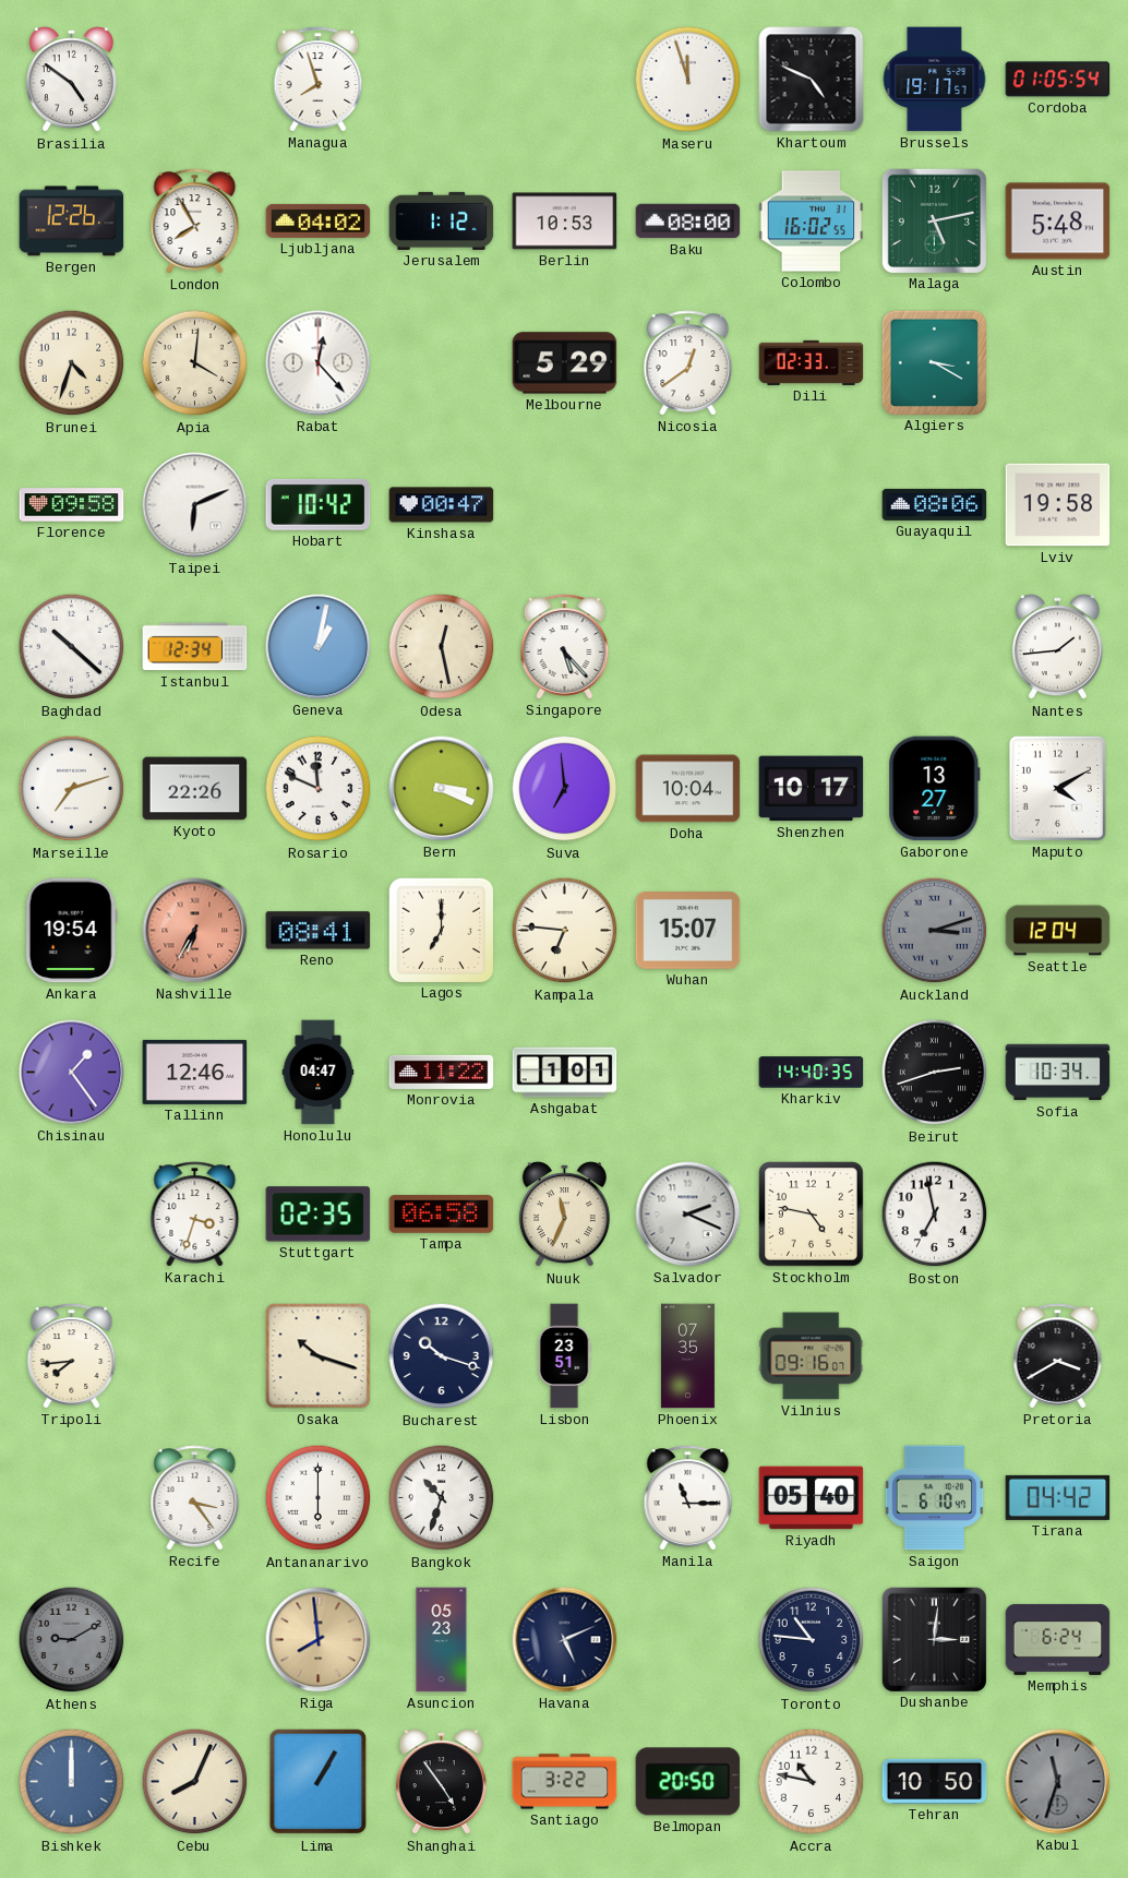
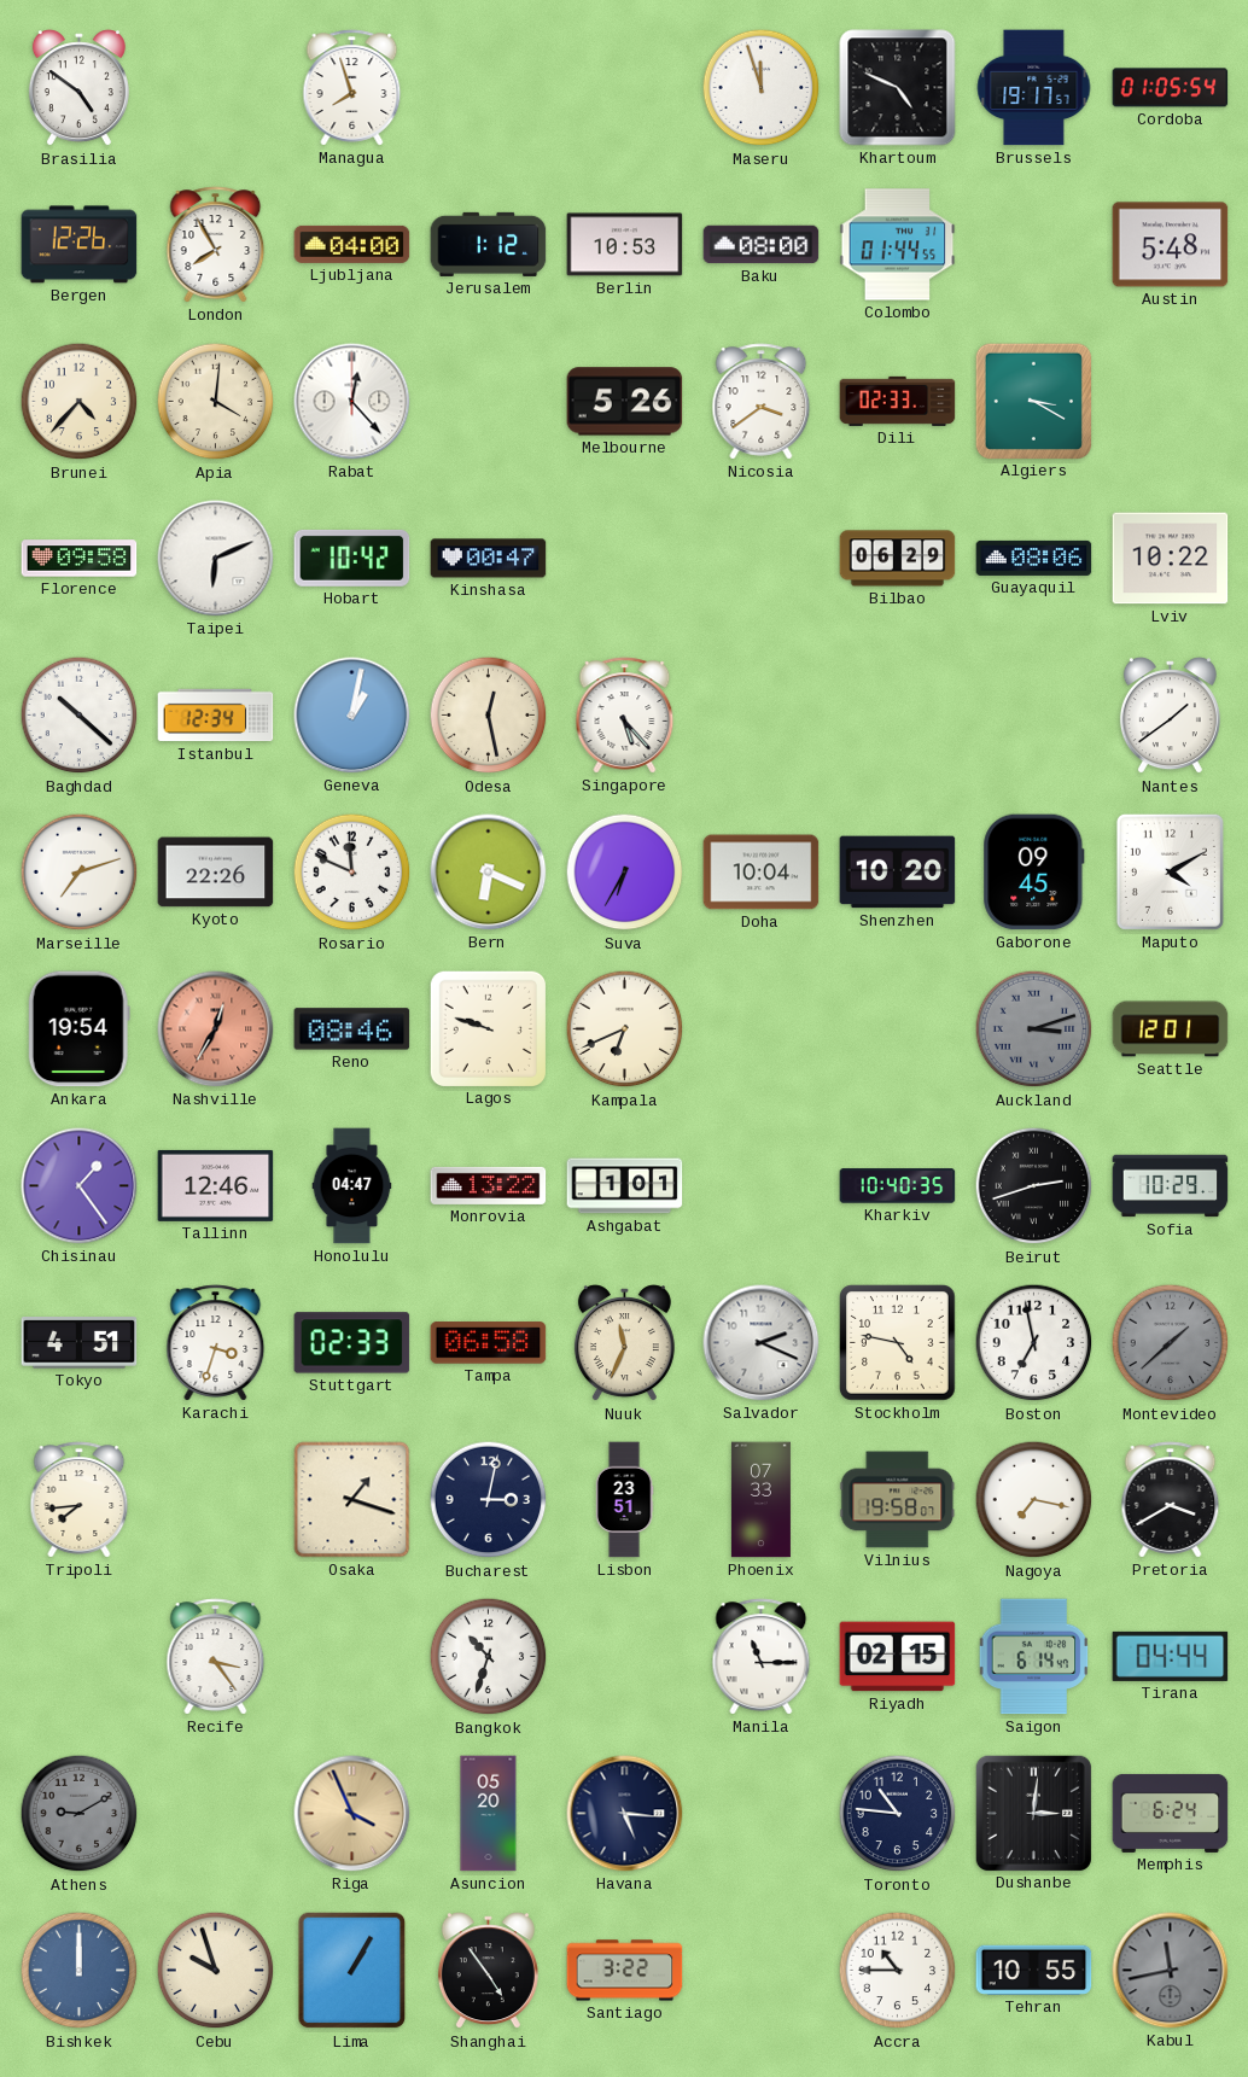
Ljubljana: 04:02 -> 04:00
Colombo: 16:02 -> 01:44
Malaga: 5:13 -> none
Brunei: 4:33 -> 4:37
Melbourne: 5:29 -> 5:26
Nicosia: 12:39 -> 3:39
Bilbao: none -> 06:29
Lviv: 19:58 -> 10:22
Nantes: 1:44 -> 1:39
Bern: 3:19 -> 6:19
Suva: 6:59 -> 6:35
Shenzhen: 10:17 -> 10:20
Gaborone: 13:27 -> 09:45
Nashville: 6:35 -> 12:35
Reno: 08:41 -> 08:46
Lagos: 7:00 -> 9:48
Kampala: 6:46 -> 6:41
Wuhan: 15:07 -> none
Seattle: 12:04 -> 12:01
Monrovia: 11:22 -> 13:22
Kharkiv: 14:40 -> 10:40
Sofia: 10:34 -> 10:29
Tokyo: none -> 4:51
Stuttgart: 02:35 -> 02:33
Montevideo: none -> 1:38
Osaka: 10:18 -> 1:18
Bucharest: 10:18 -> 3:02
Phoenix: 07:35 -> 07:33
Vilnius: 09:16 -> 19:58
Nagoya: none -> 7:17
Antananarivo: 6:00 -> none
Riyadh: 05:40 -> 02:15
Saigon: 6:10 -> 6:14
Tirana: 04:42 -> 04:44
Riga: 7:59 -> 3:56
Asuncion: 05:23 -> 05:20
Havana: 5:11 -> 5:16
Cebu: 8:04 -> 9:57
Belmopan: 20:50 -> none
Accra: 10:47 -> 10:45
Tehran: 10:50 -> 10:55
Kabul: 11:33 -> 11:43
